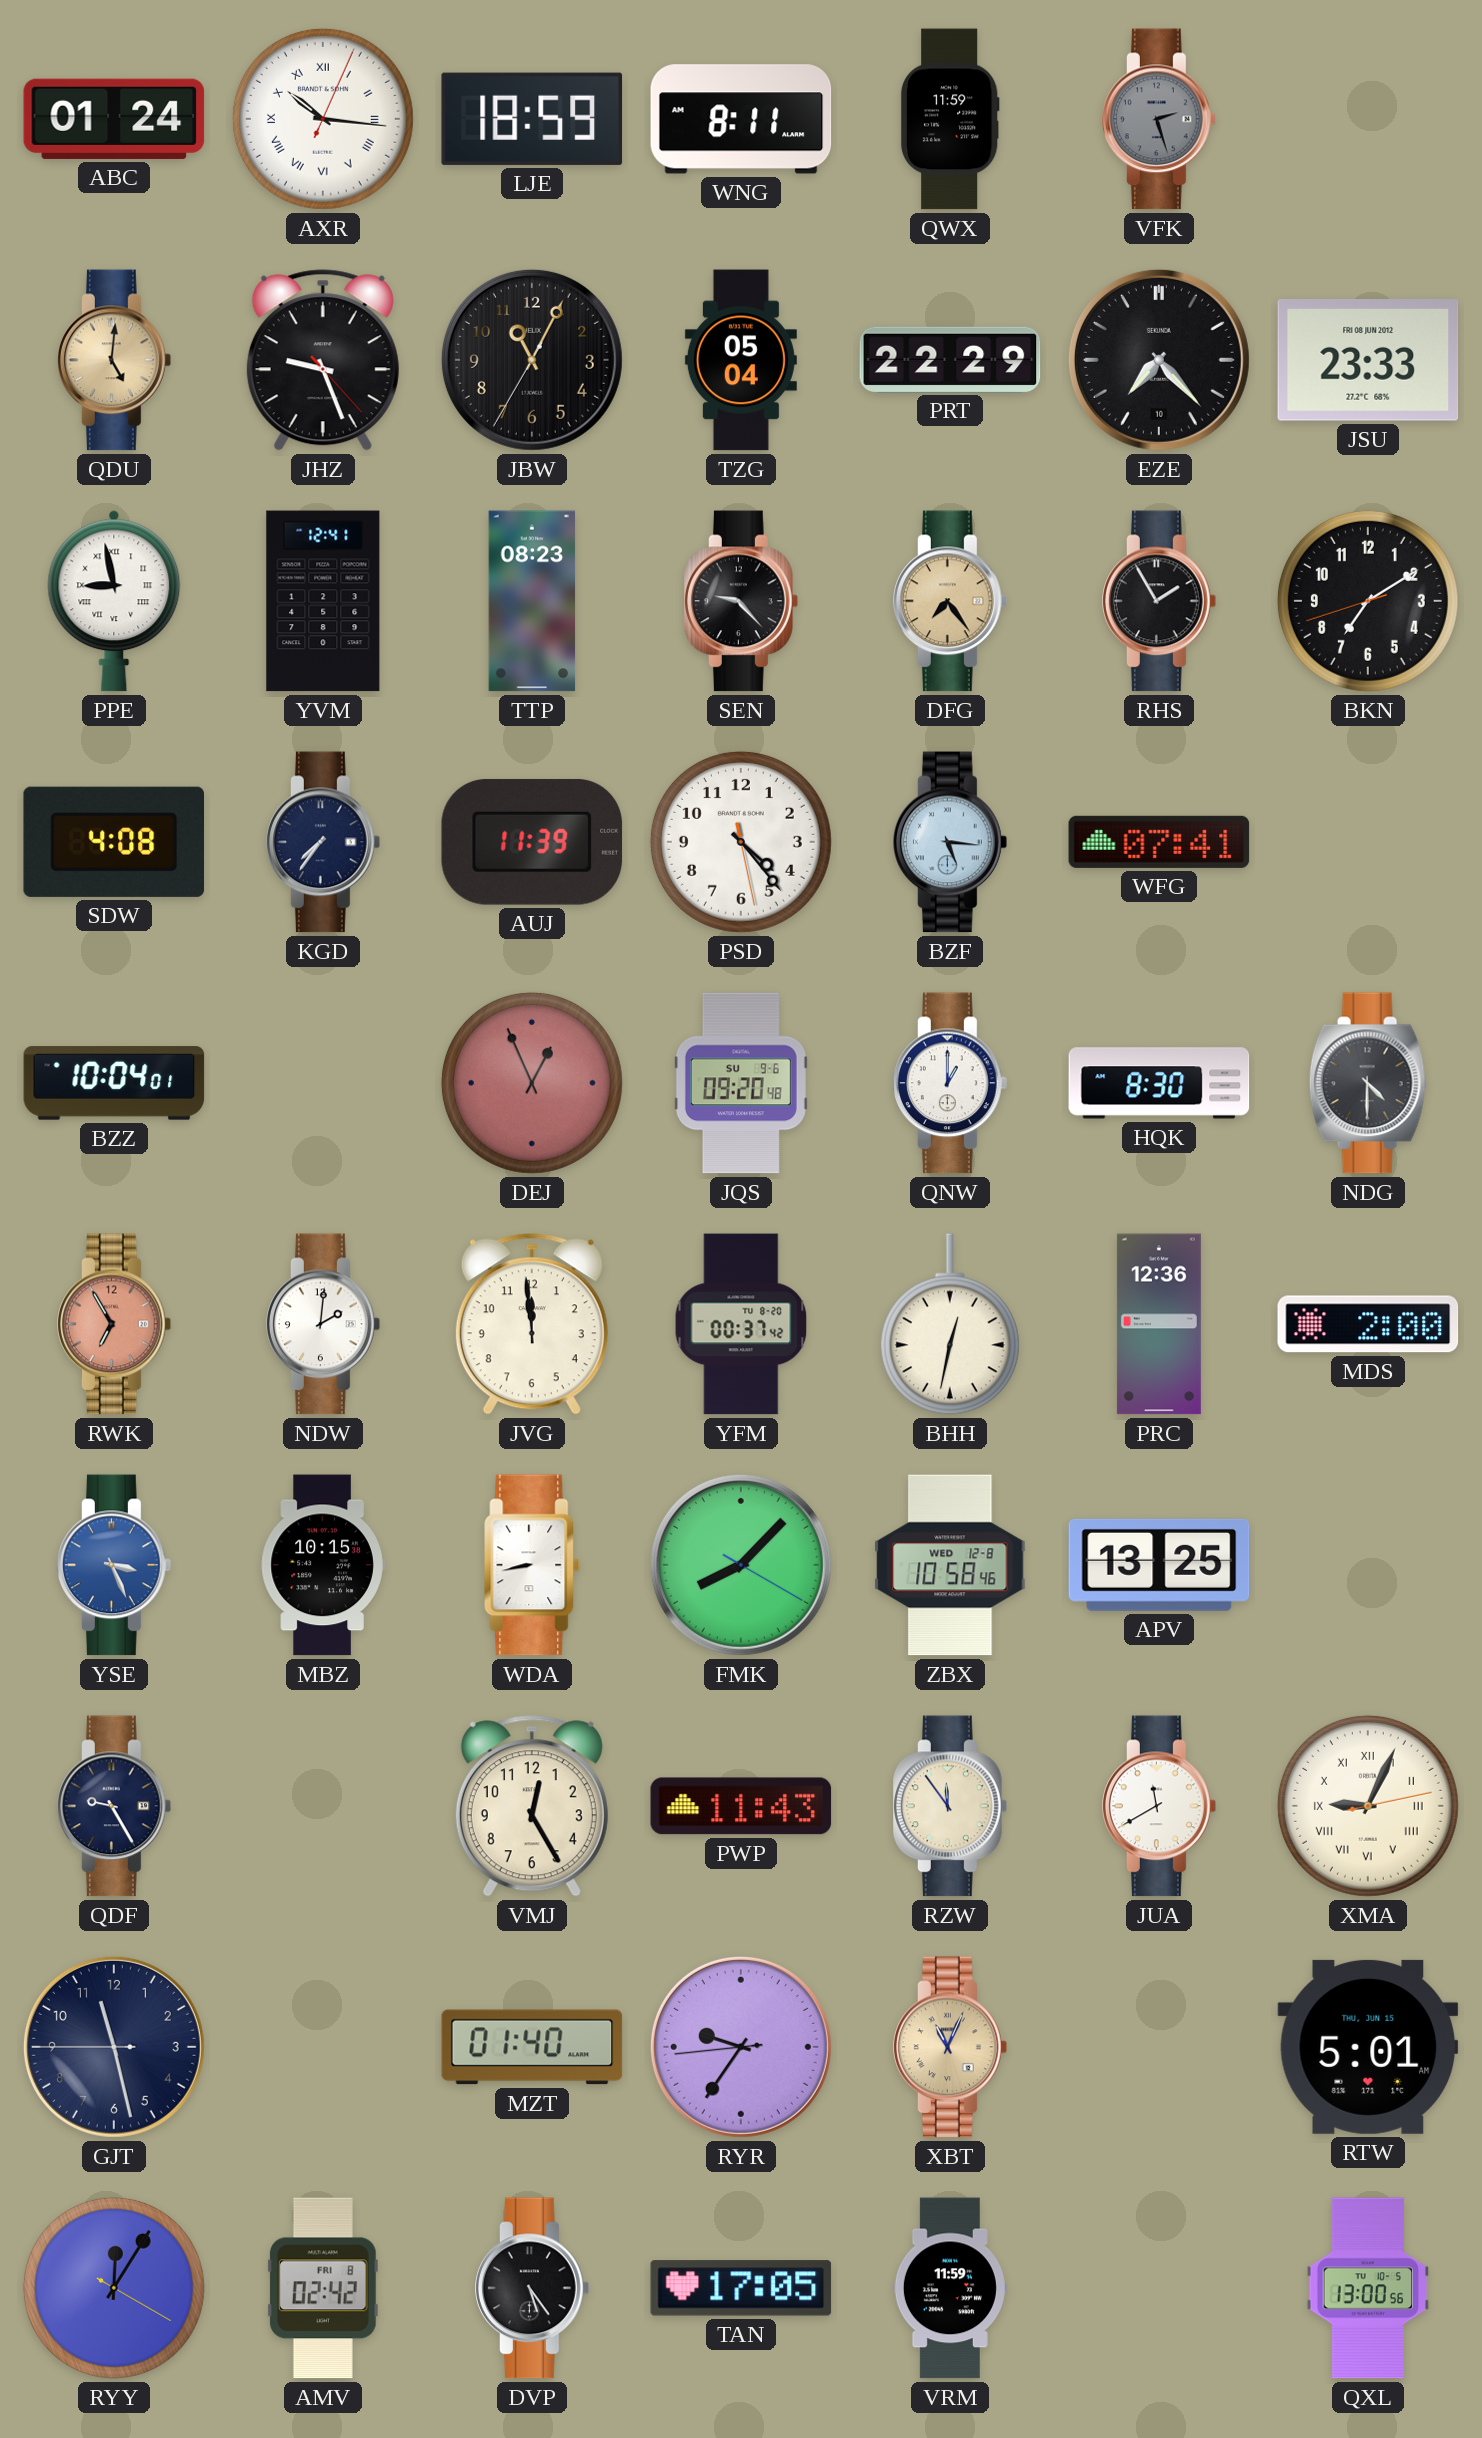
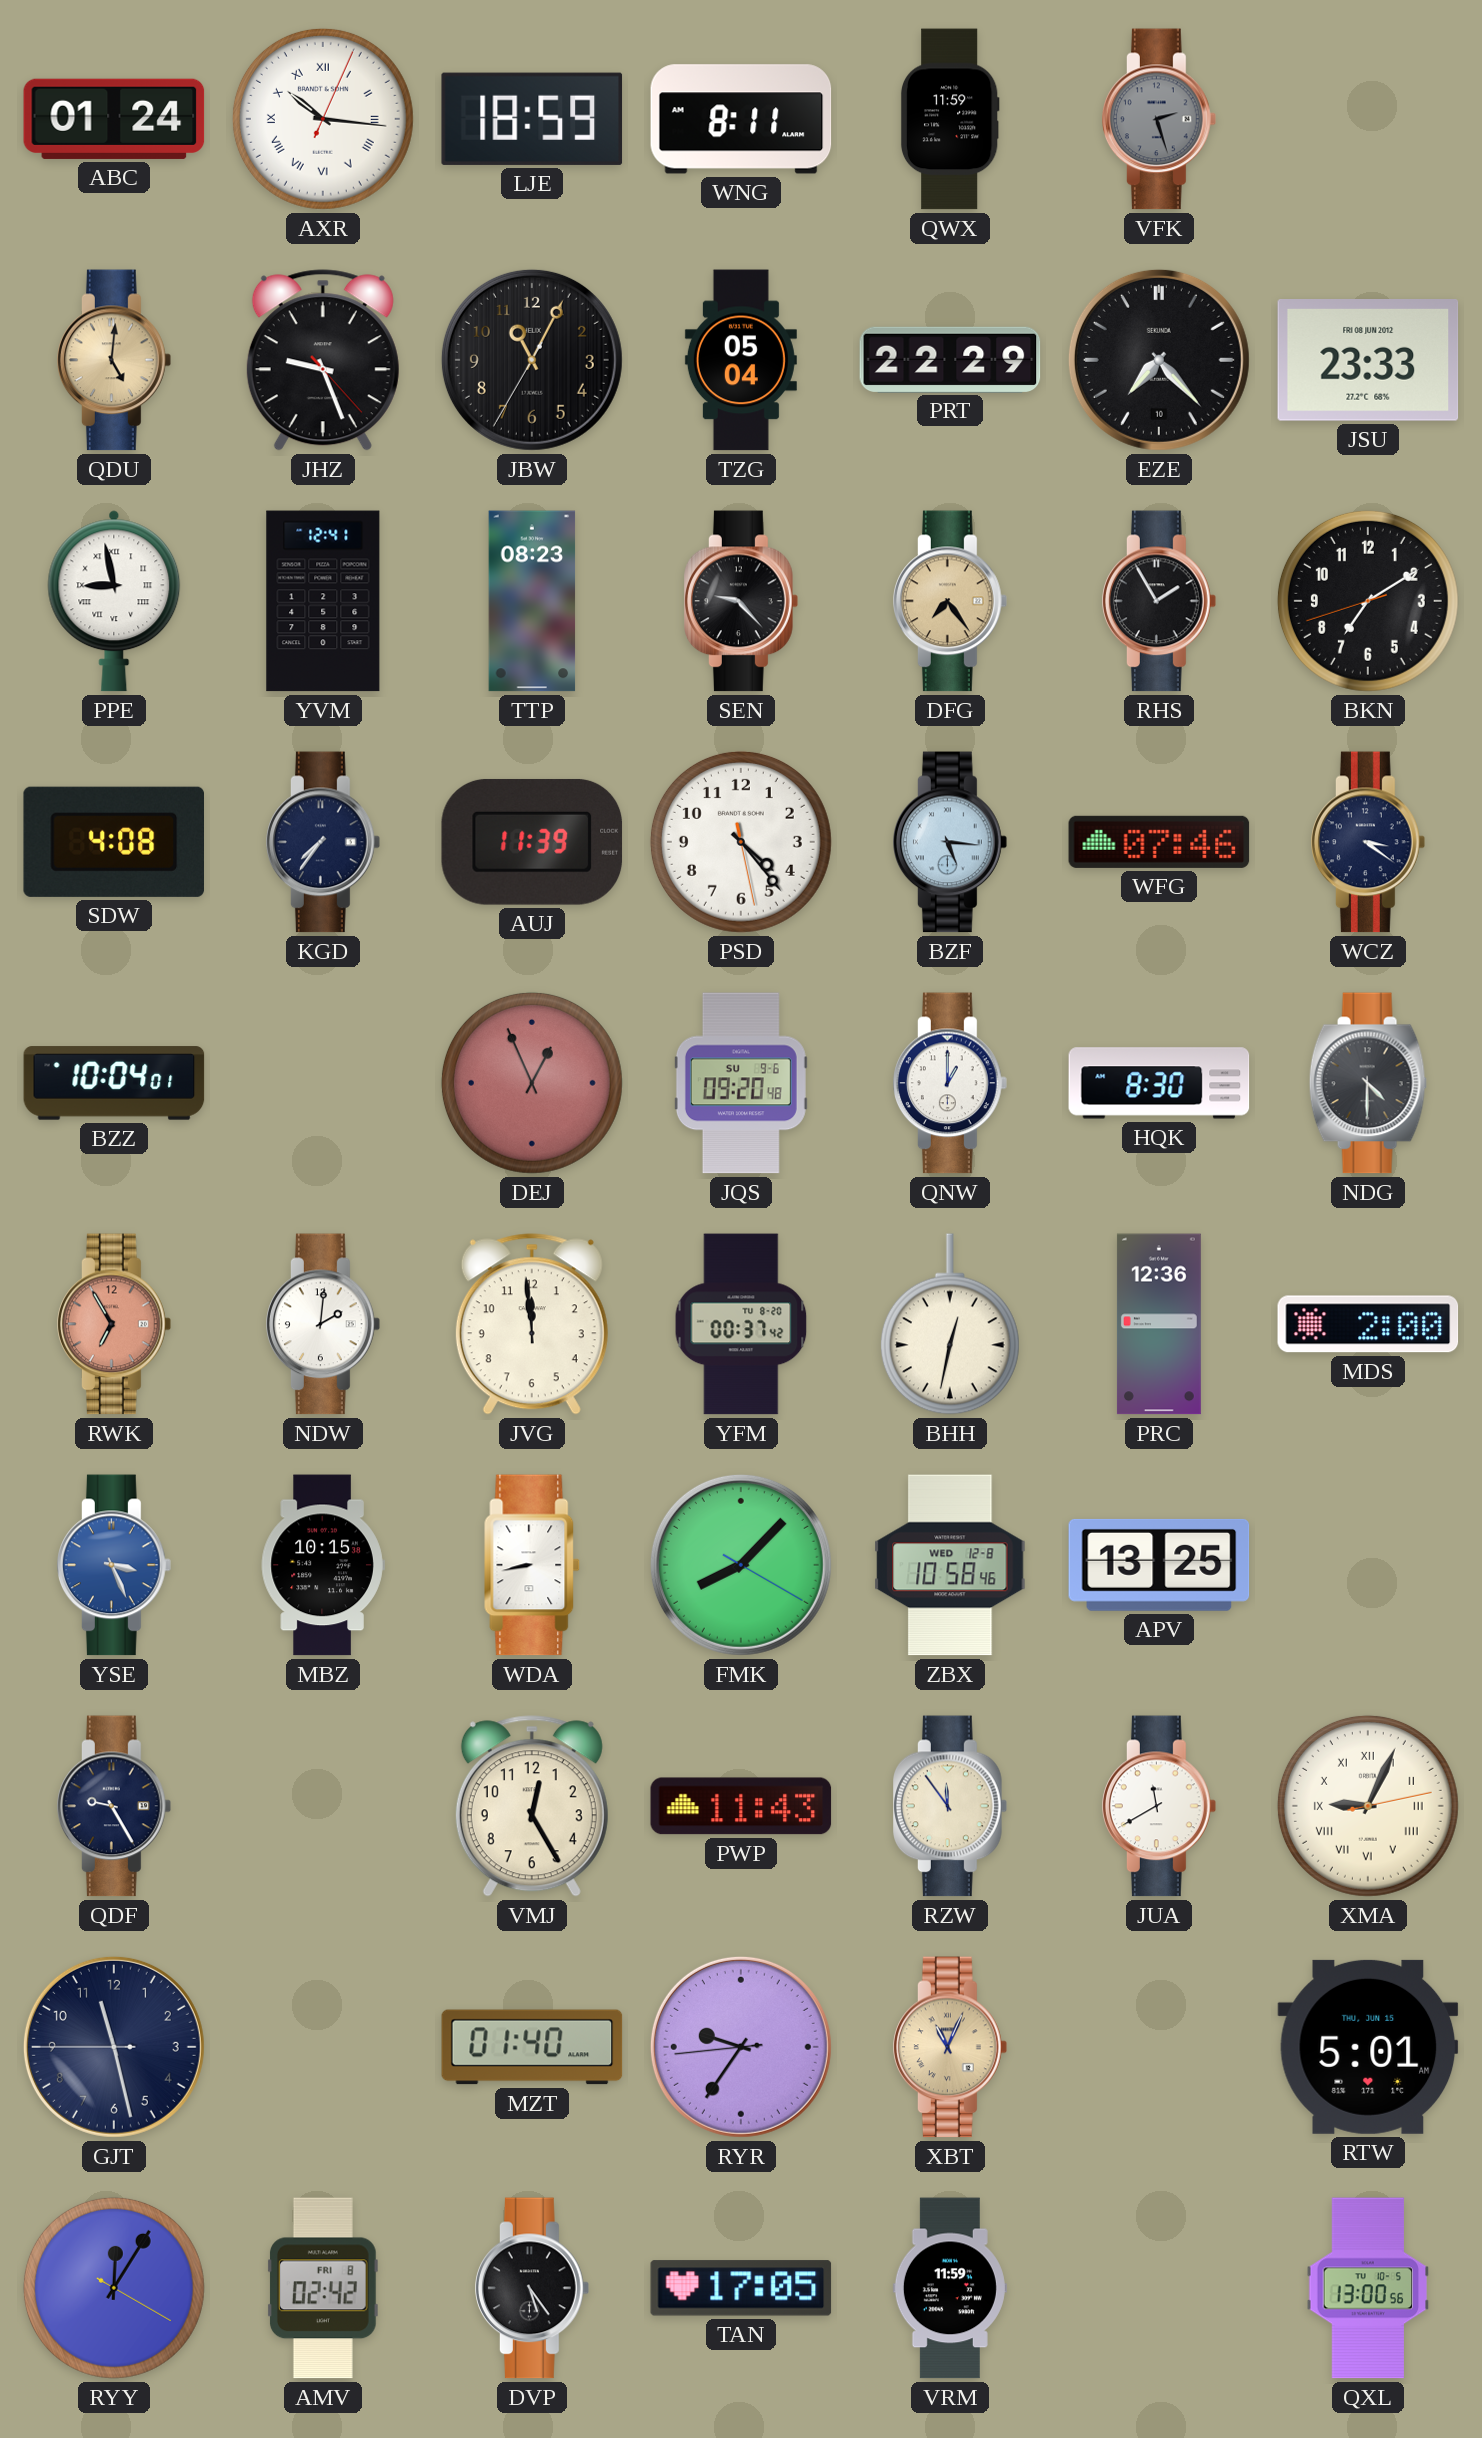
WFG: 07:41 -> 07:46
WCZ: none -> 3:21
